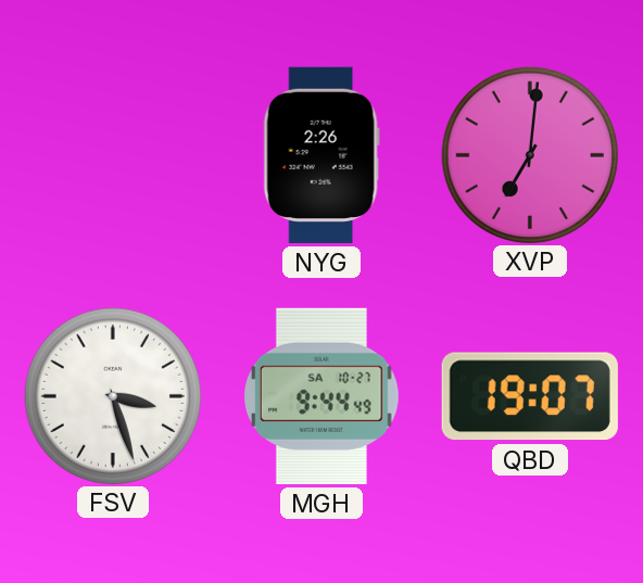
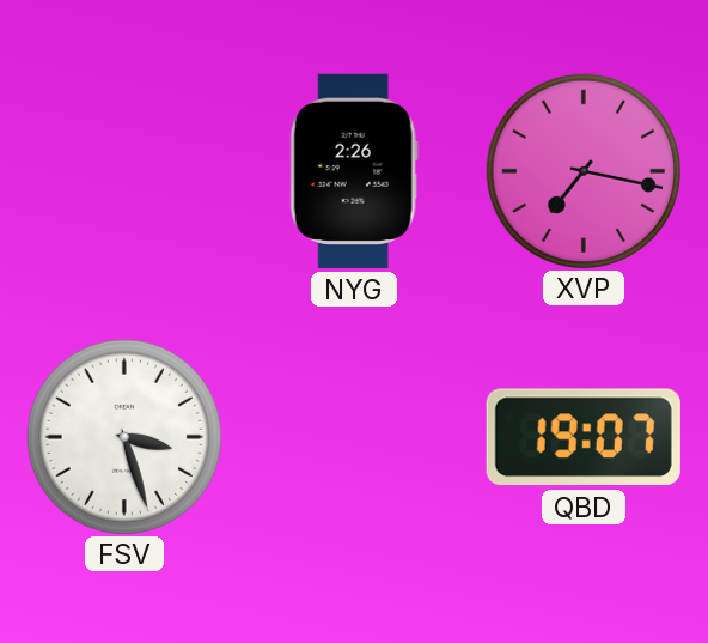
XVP: 7:01 -> 7:17
MGH: 9:44 -> none
